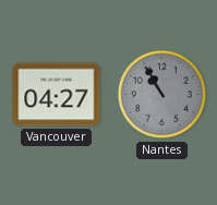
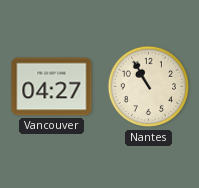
Nantes dial: grey -> cream
